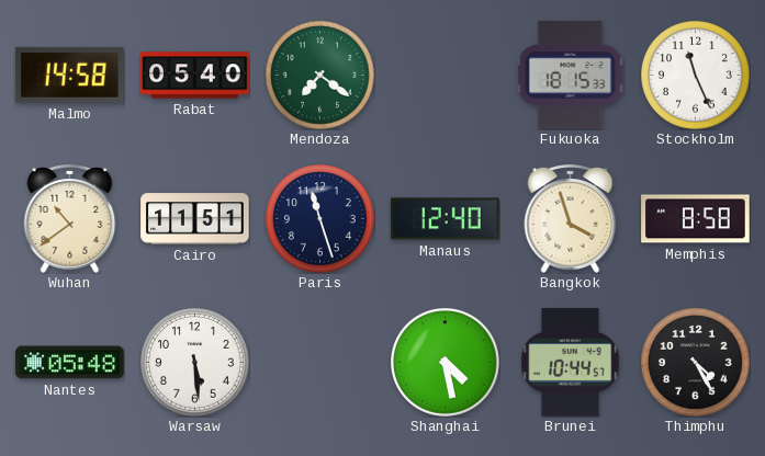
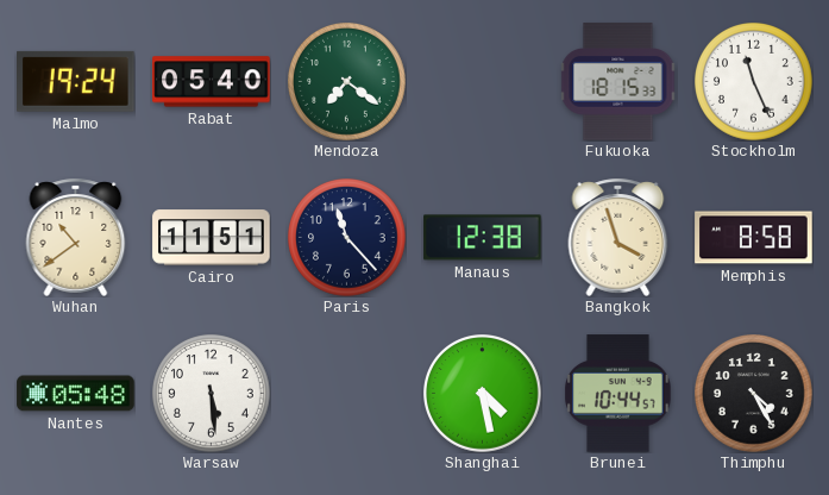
Malmo: 14:58 -> 19:24
Paris: 11:27 -> 11:23
Manaus: 12:40 -> 12:38
